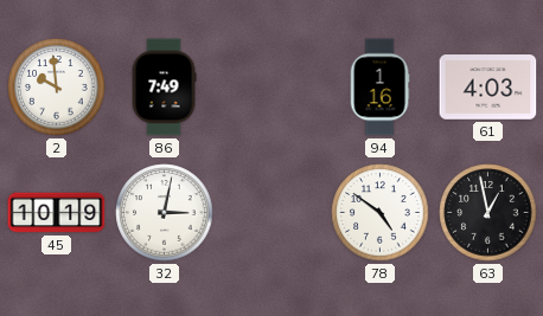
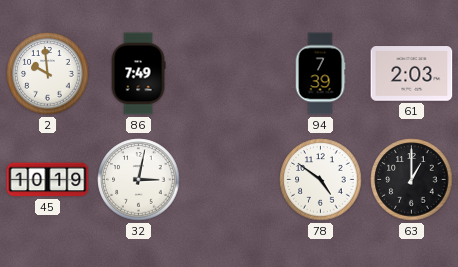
94: 1:16 -> 7:39
61: 4:03 -> 2:03
63: 12:58 -> 1:00
